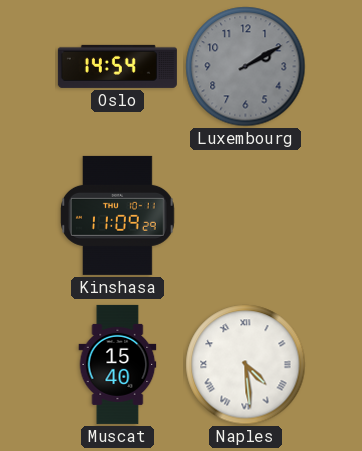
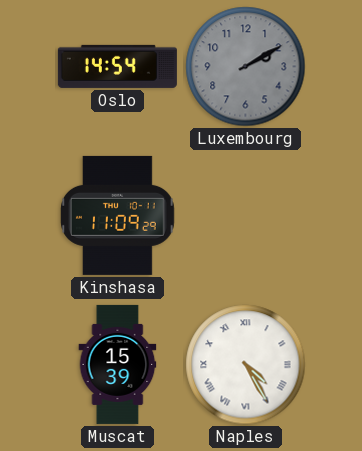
Muscat: 15:40 -> 15:39
Naples: 4:29 -> 4:25
